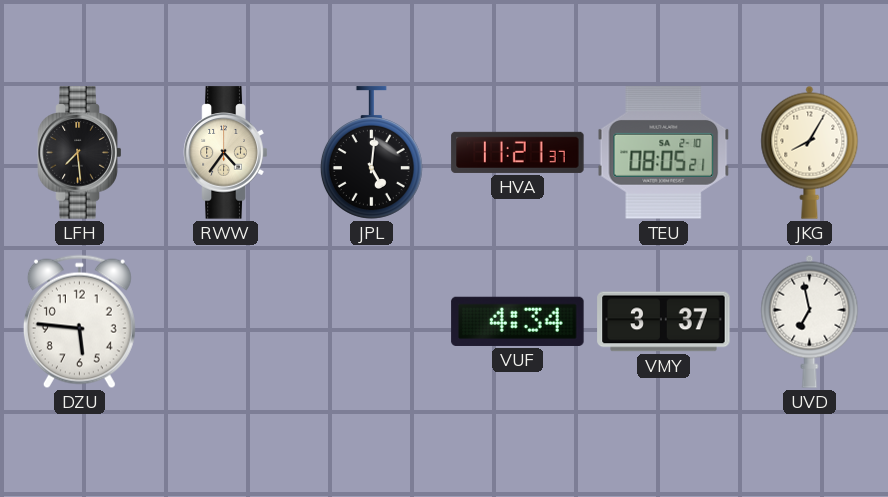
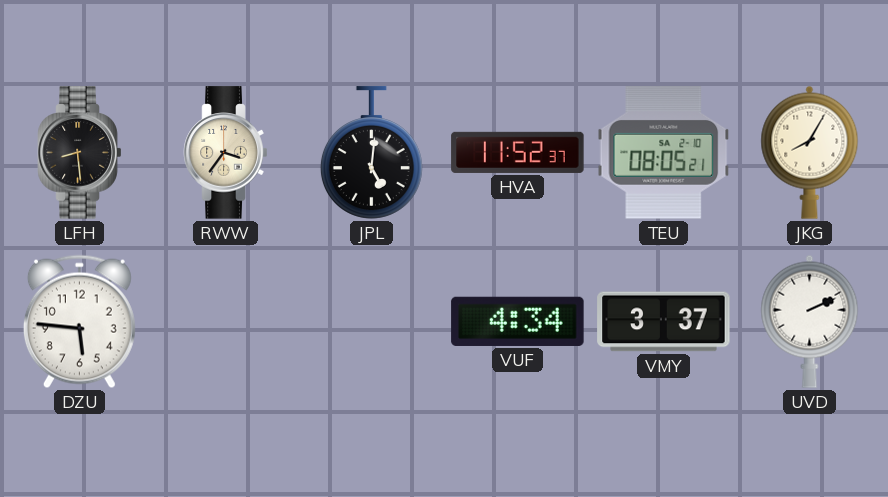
LFH: 7:29 -> 8:29
RWW: 4:36 -> 3:36
HVA: 11:21 -> 11:52
UVD: 6:58 -> 2:11
